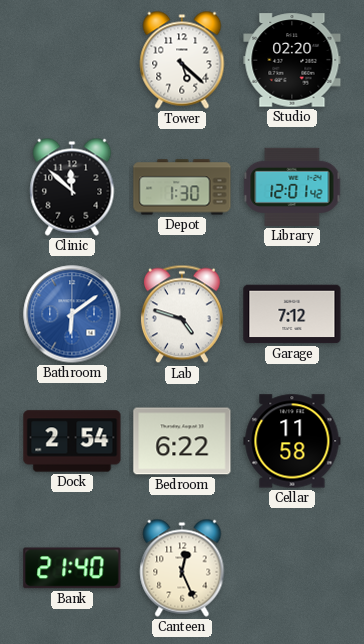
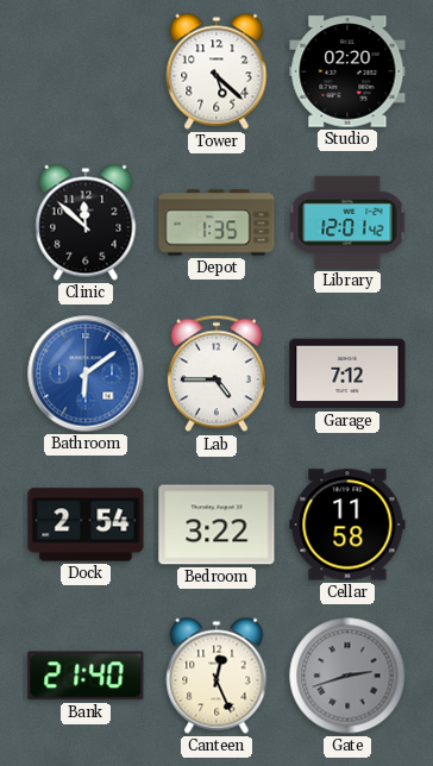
Depot: 1:30 -> 1:35
Lab: 4:48 -> 4:45
Bedroom: 6:22 -> 3:22
Gate: none -> 2:42
